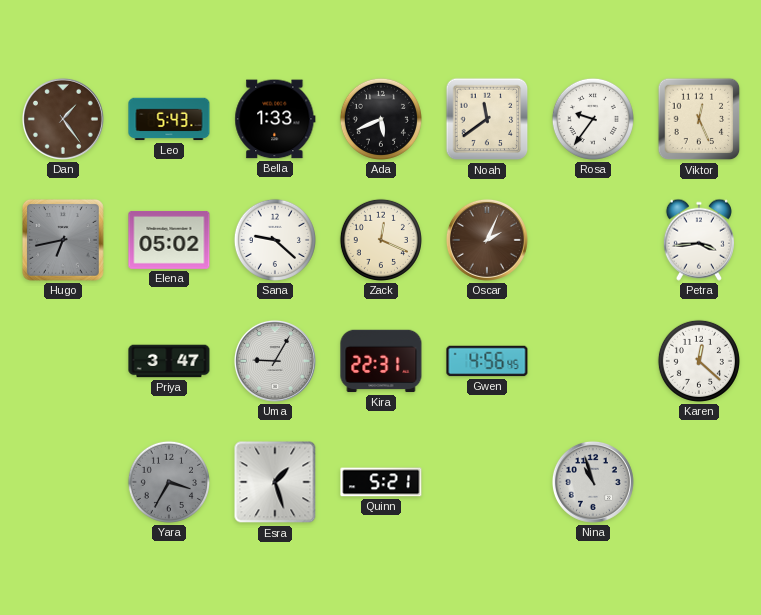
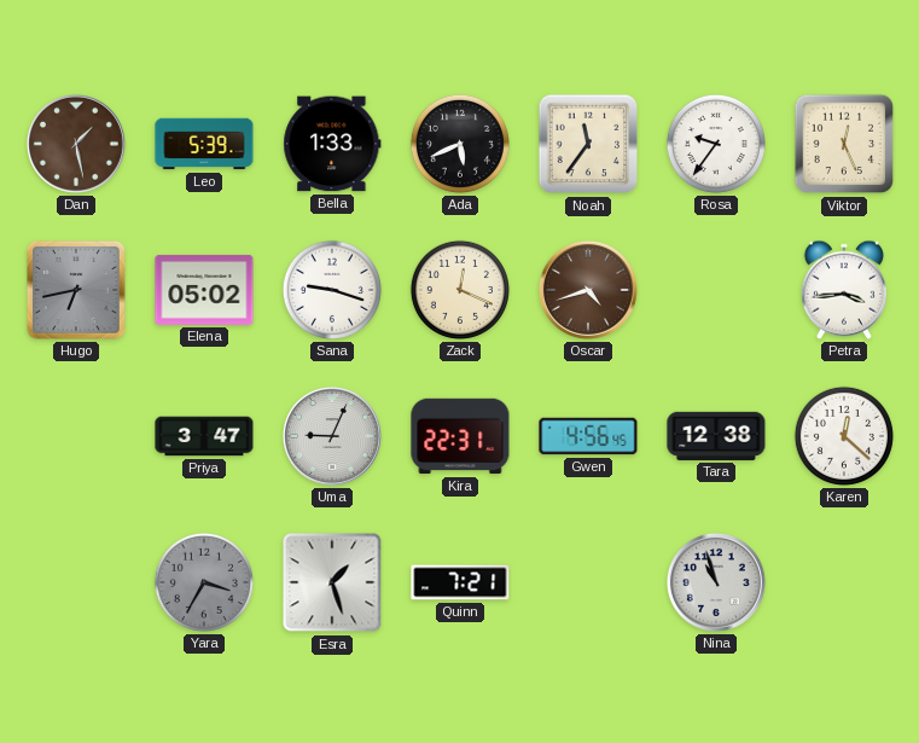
Dan: 1:24 -> 1:28
Leo: 5:43 -> 5:39
Noah: 11:39 -> 11:36
Sana: 9:22 -> 9:18
Oscar: 2:04 -> 4:42
Uma: 9:05 -> 9:04
Tara: none -> 12:38
Quinn: 5:21 -> 7:21
